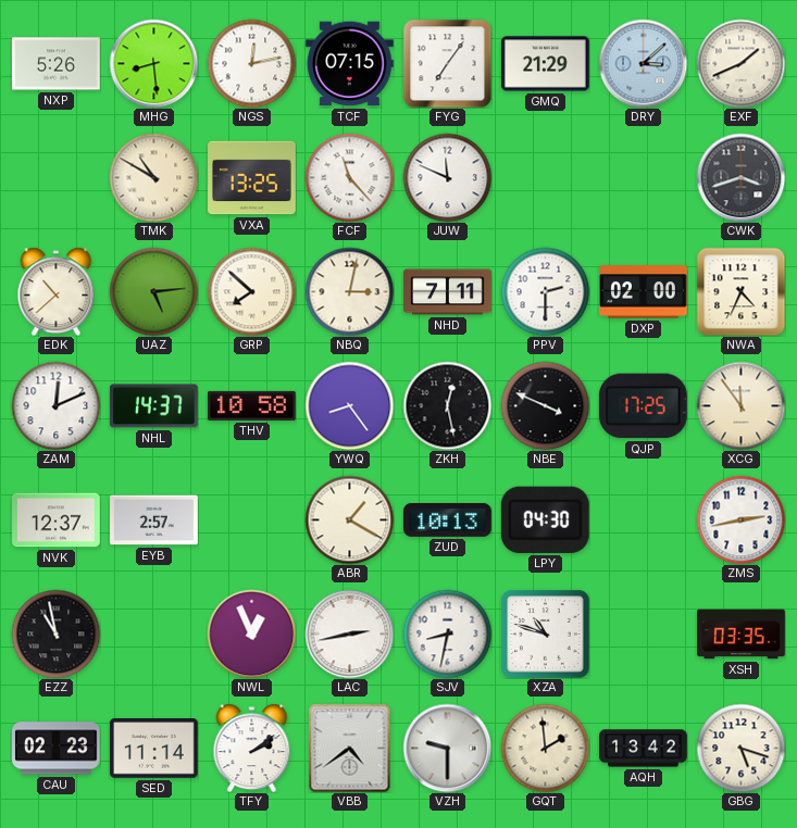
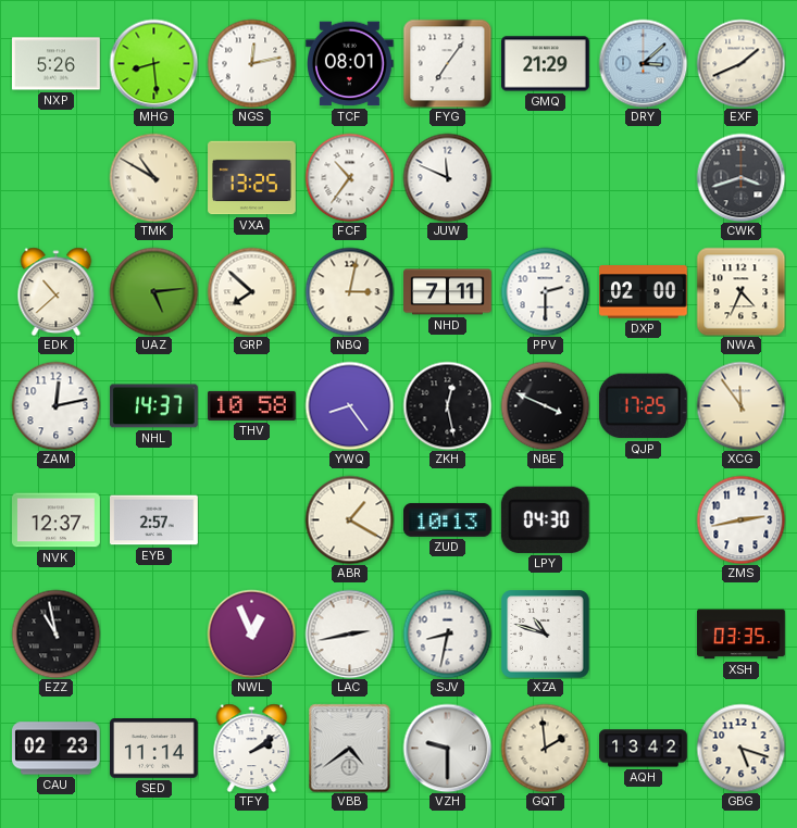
TCF: 07:15 -> 08:01
FCF: 11:23 -> 10:36
ZAM: 12:11 -> 12:13
